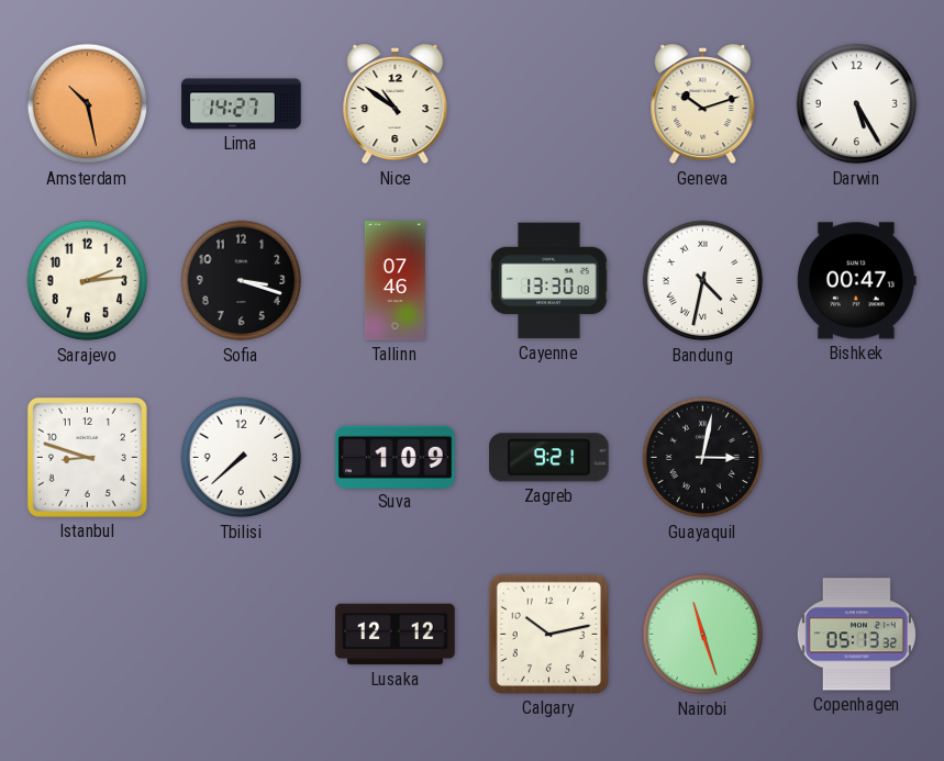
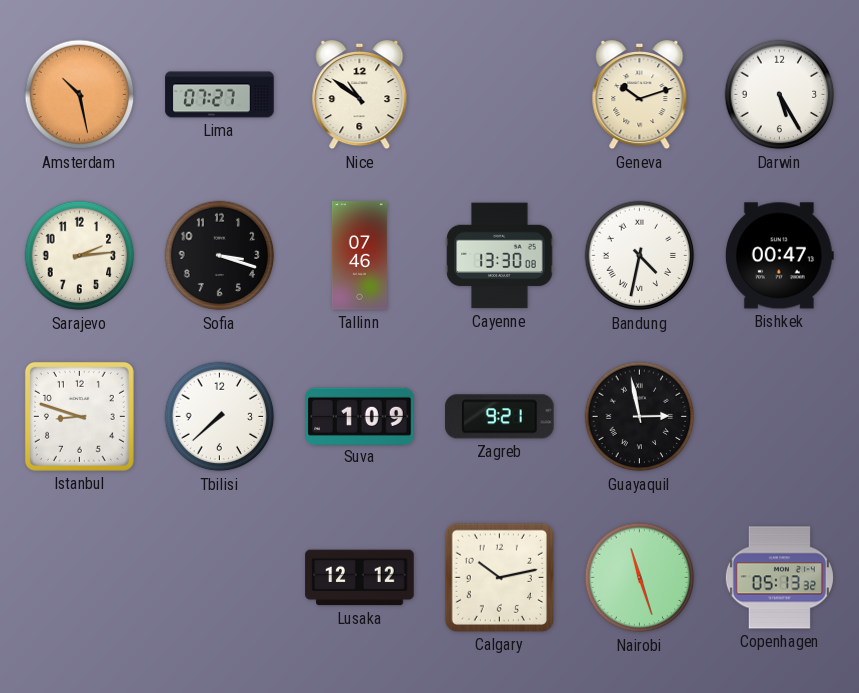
Lima: 14:27 -> 07:27
Guayaquil: 3:02 -> 2:58
